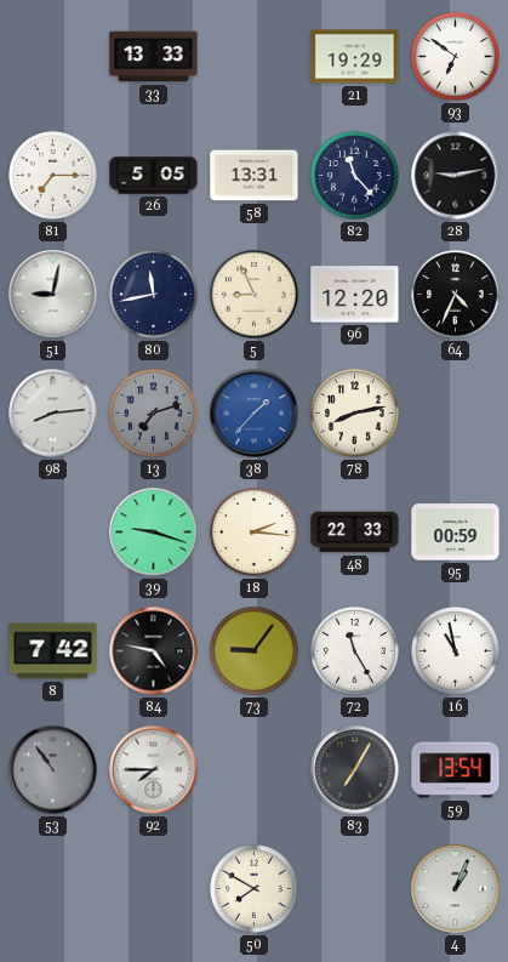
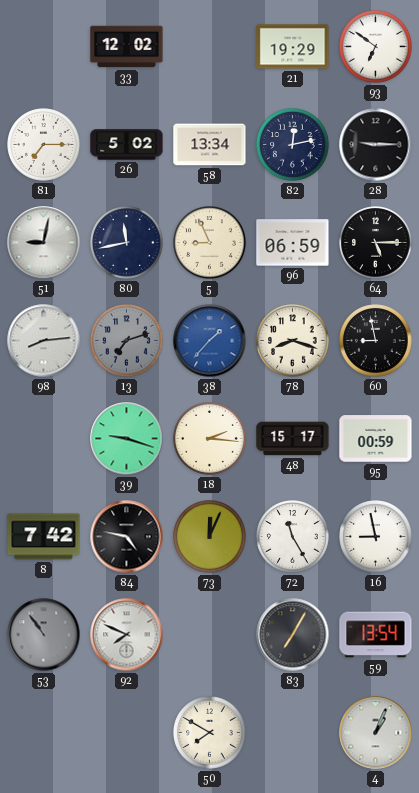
33: 13:33 -> 12:02
26: 5:05 -> 5:02
58: 13:31 -> 13:34
82: 11:23 -> 12:13
28: 9:13 -> 9:15
96: 12:20 -> 06:59
64: 4:34 -> 5:15
78: 8:13 -> 8:18
60: none -> 8:58
48: 22:33 -> 15:17
73: 9:06 -> 12:04
16: 10:58 -> 8:58
92: 7:45 -> 7:49
